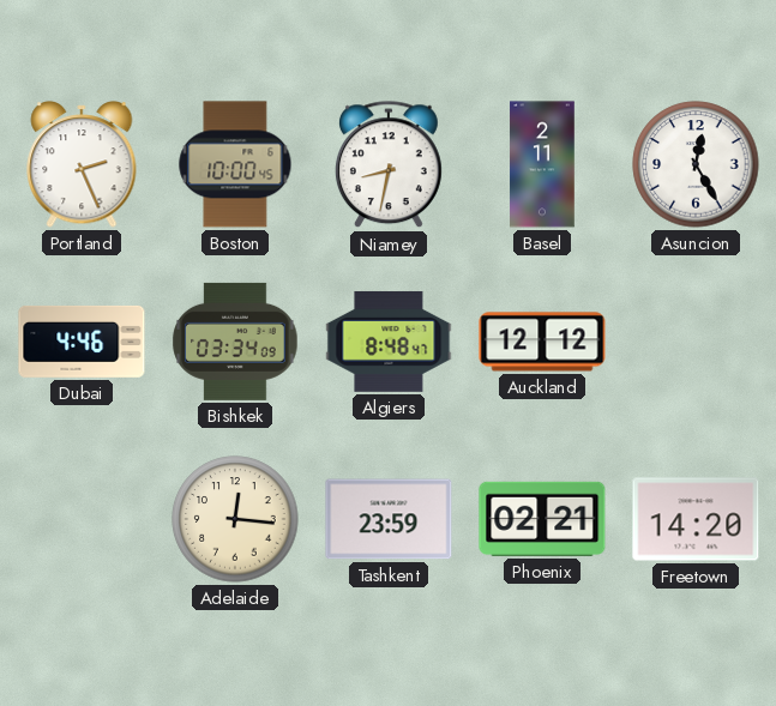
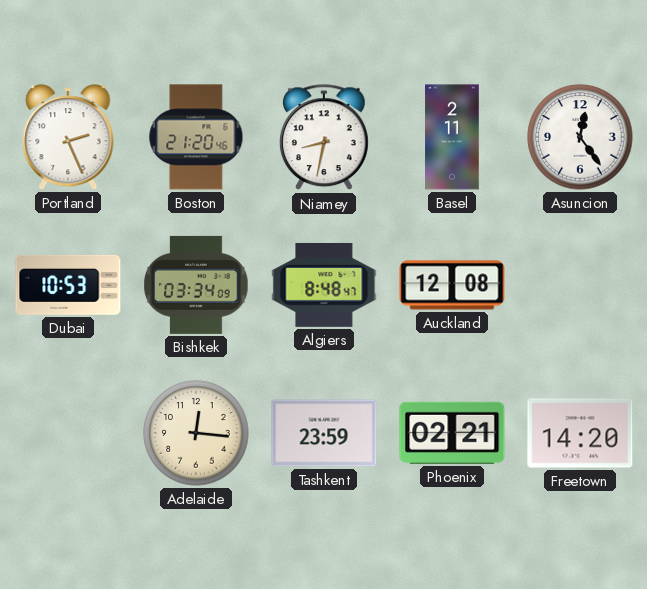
Boston: 10:00 -> 21:20
Asuncion: 12:25 -> 12:24
Dubai: 4:46 -> 10:53
Auckland: 12:12 -> 12:08
